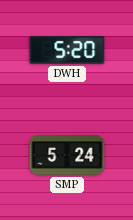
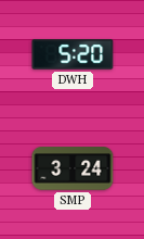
SMP: 5:24 -> 3:24
